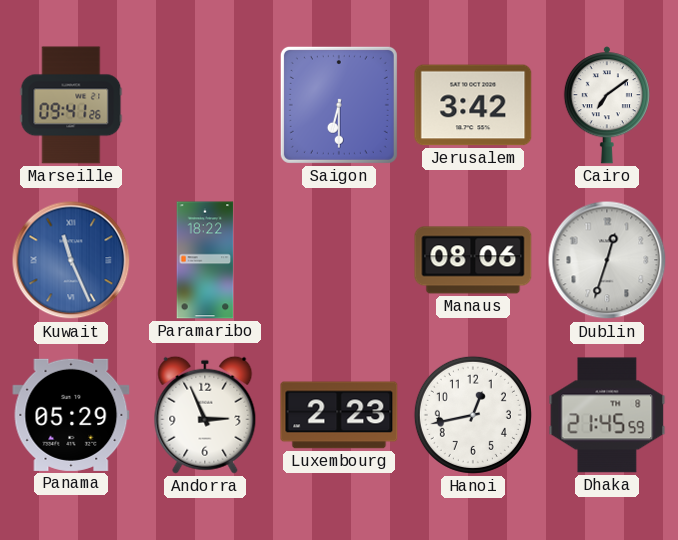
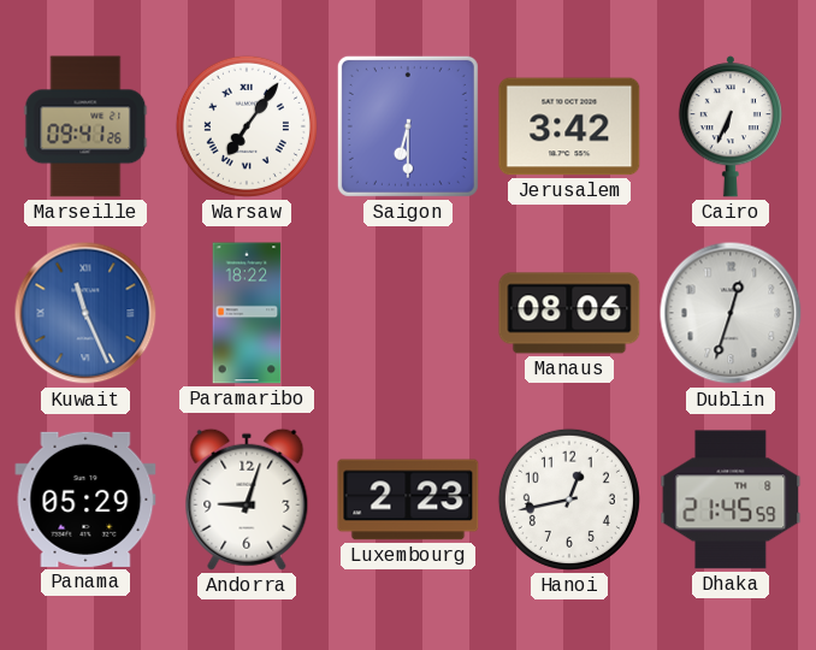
Warsaw: none -> 7:06
Cairo: 7:09 -> 6:34
Andorra: 2:56 -> 9:03
